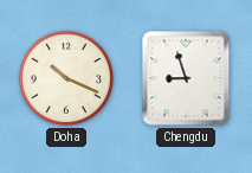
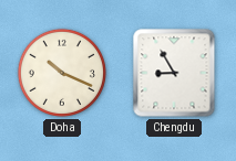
Chengdu: 8:57 -> 8:55
